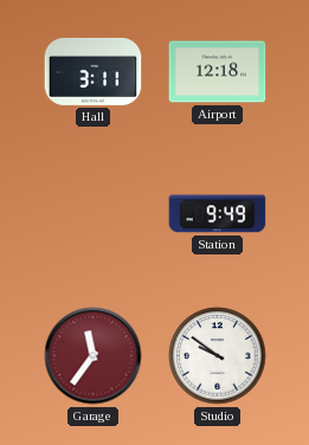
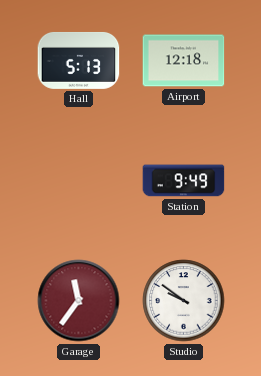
Hall: 3:11 -> 5:13
